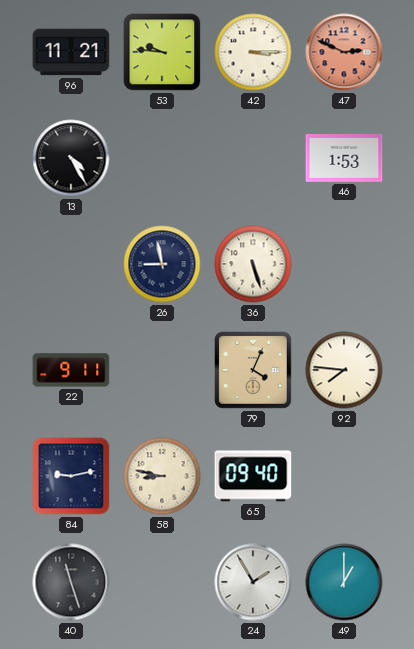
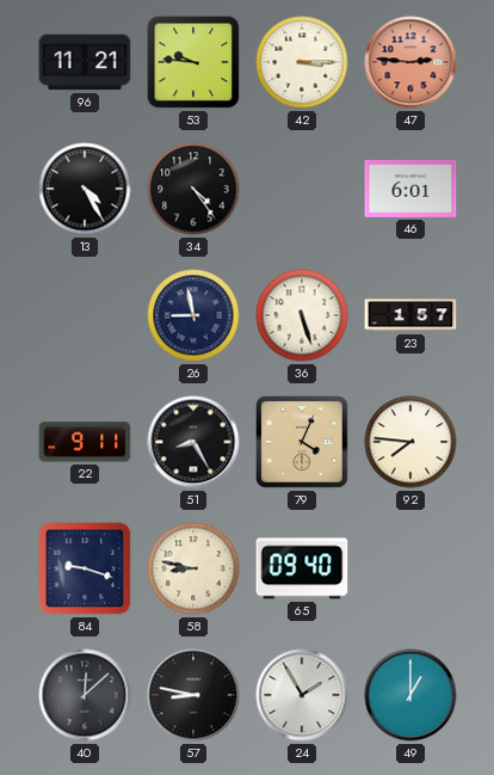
47: 2:49 -> 2:46
34: none -> 4:24
46: 1:53 -> 6:01
23: none -> 1:57
51: none -> 8:25
84: 9:13 -> 9:18
40: 11:27 -> 12:08
57: none -> 8:47
